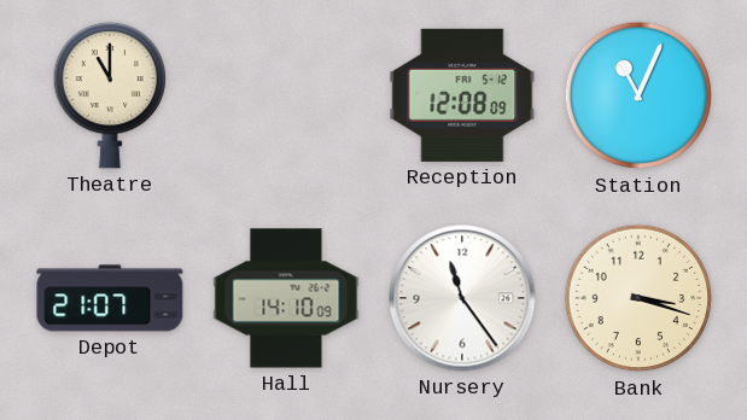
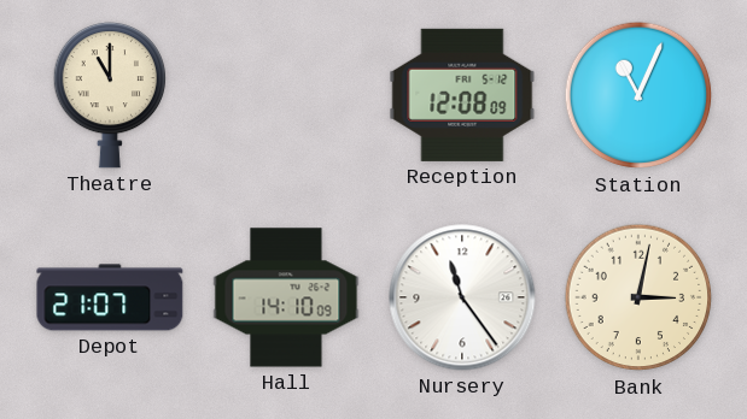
Bank: 3:18 -> 3:02
